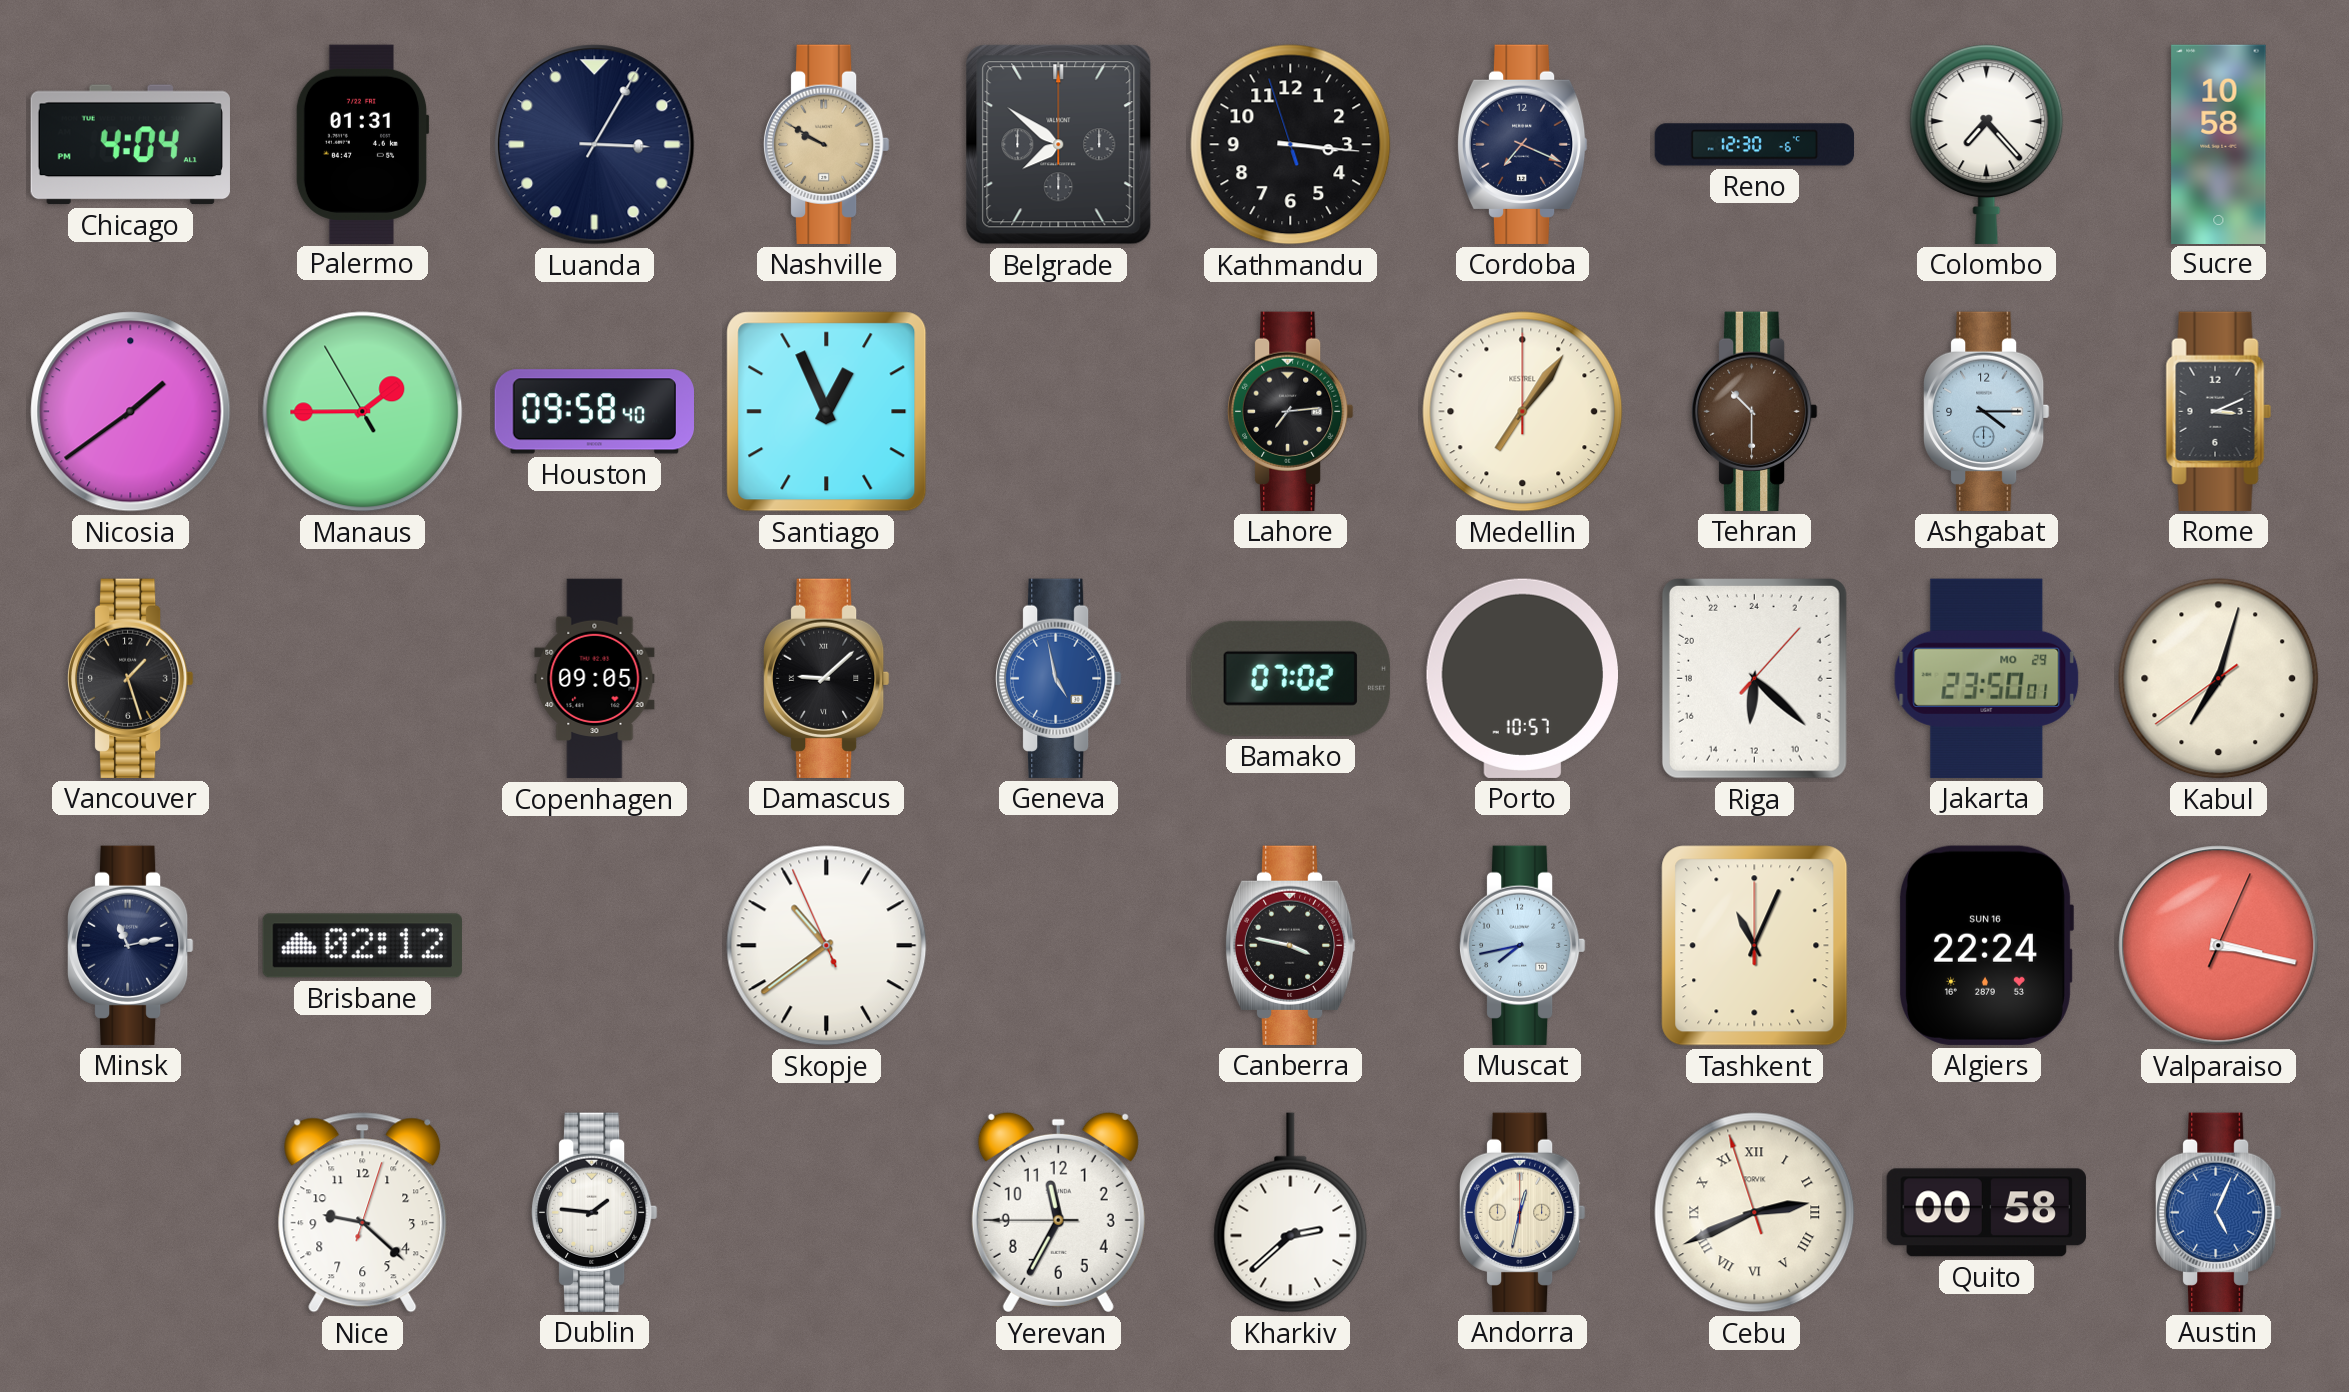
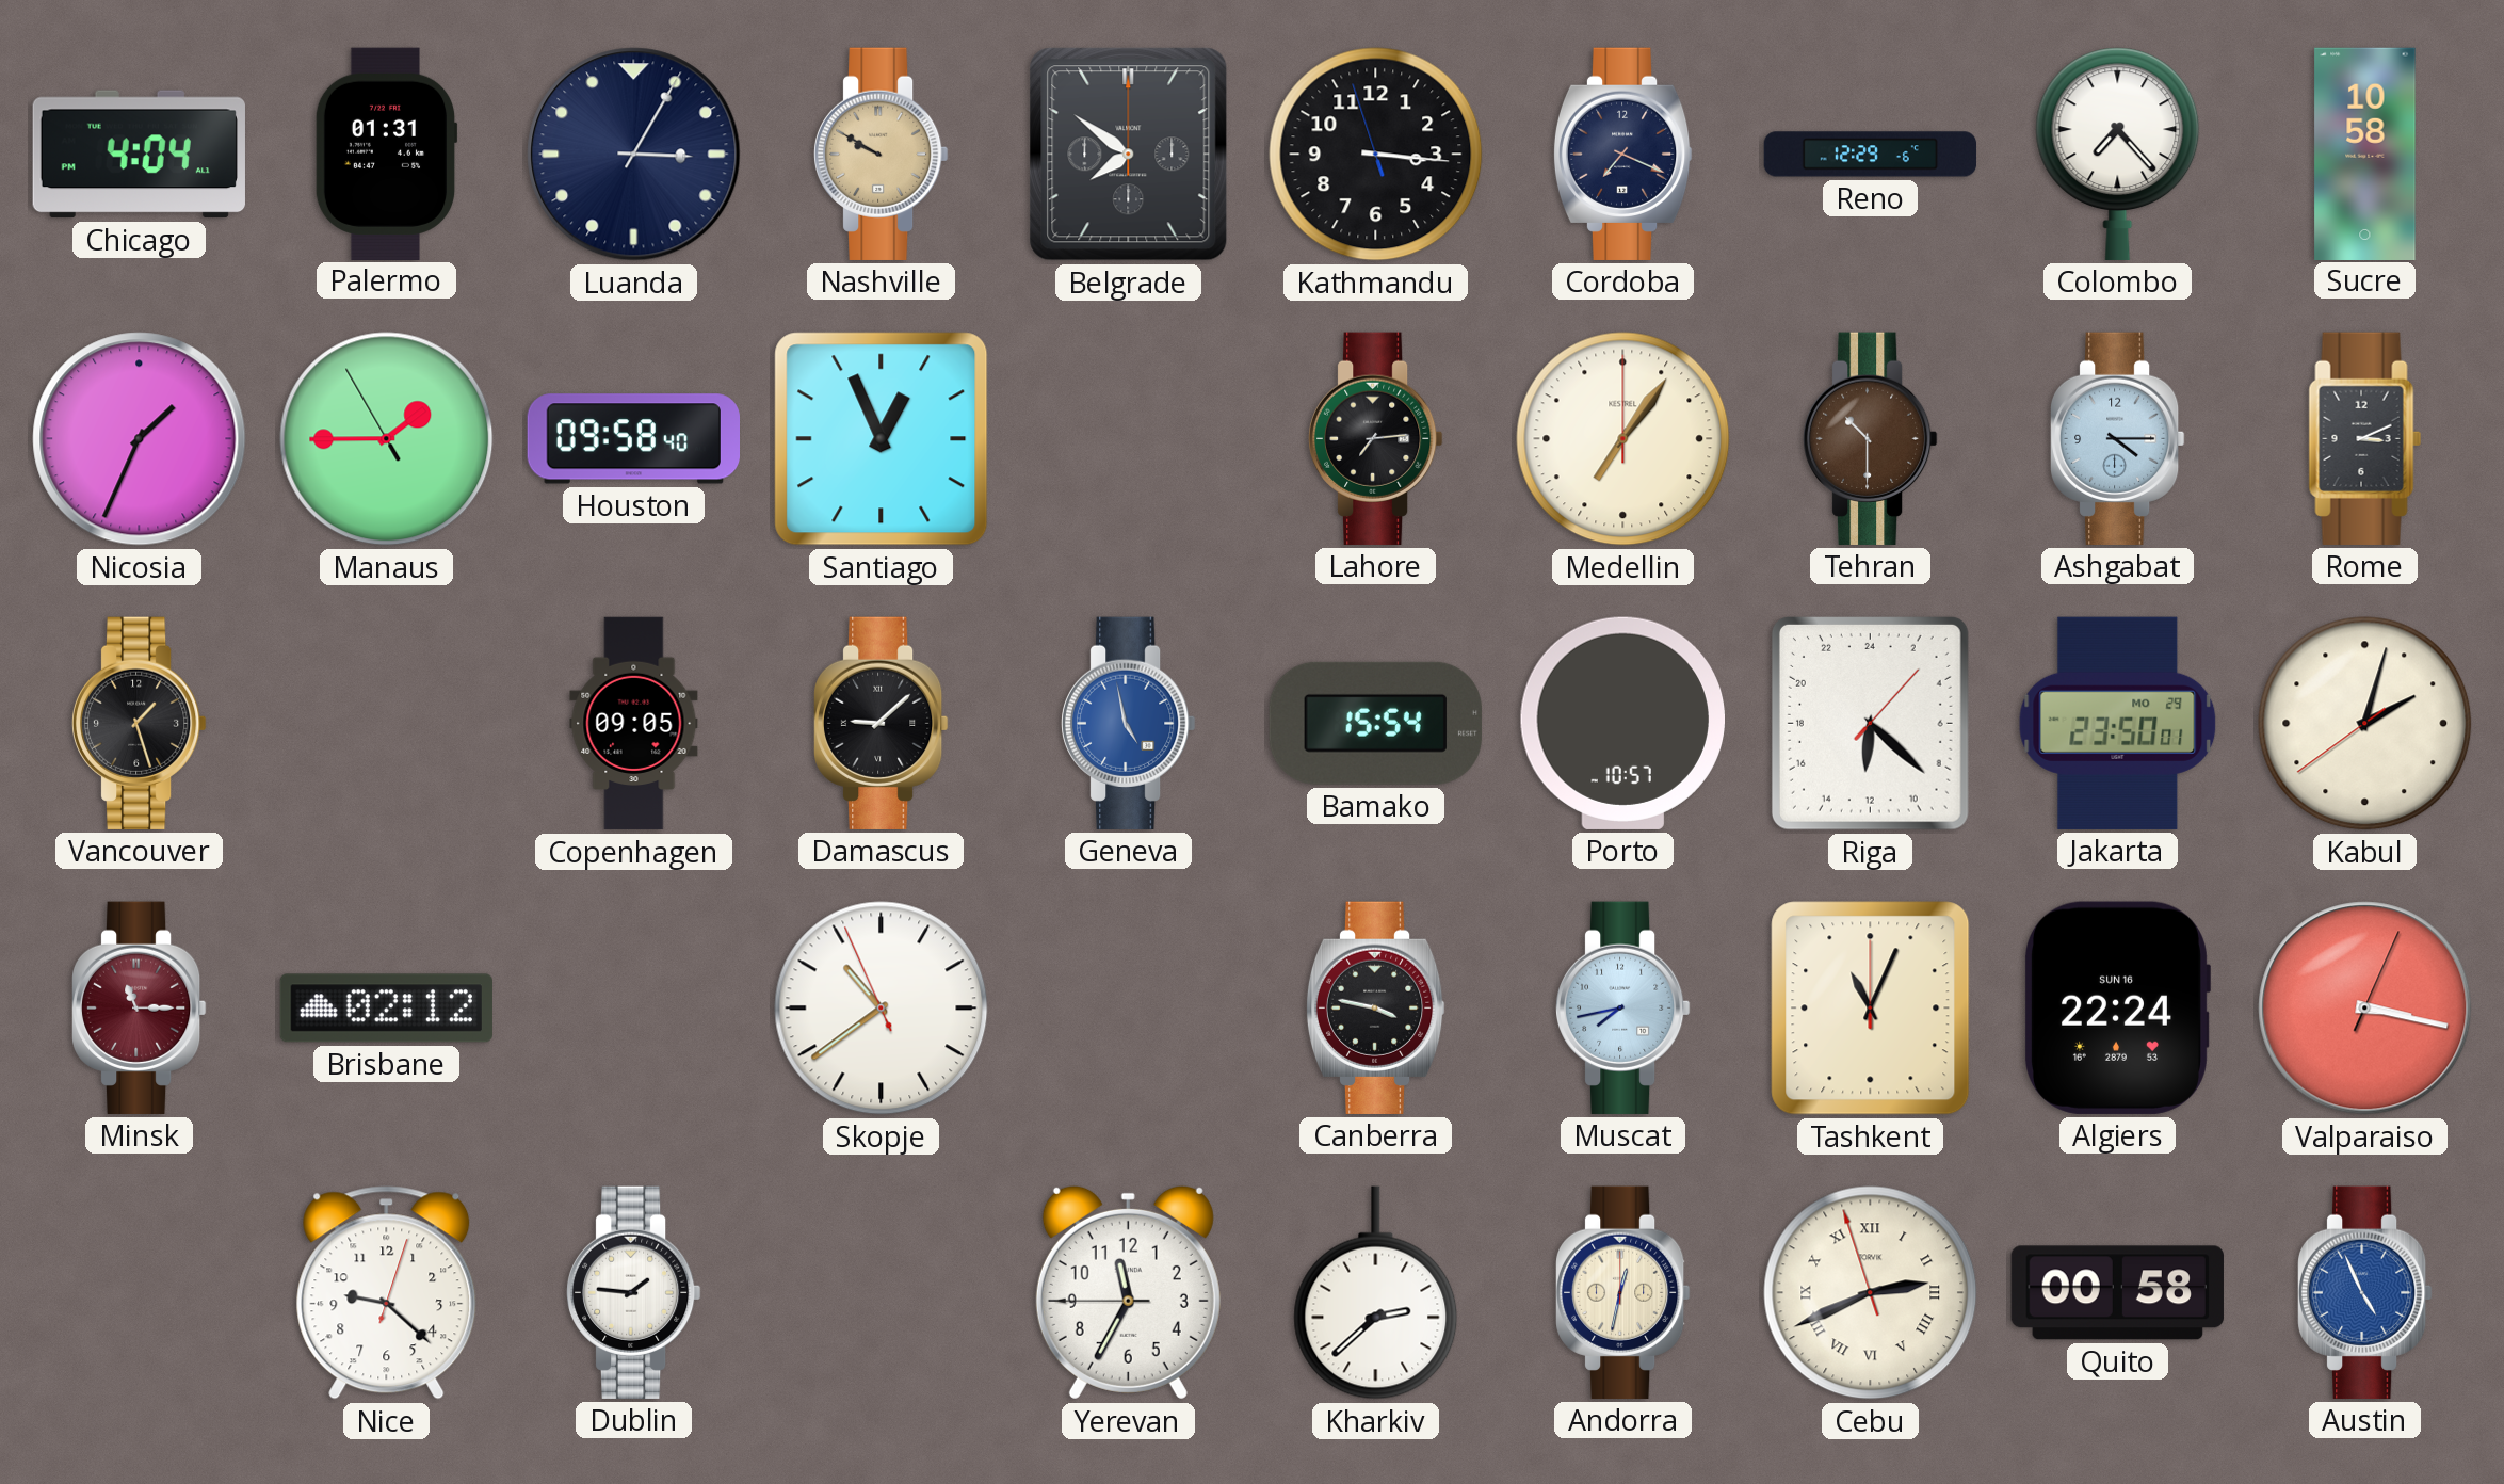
Reno: 12:30 -> 12:29
Nicosia: 1:39 -> 1:34
Bamako: 07:02 -> 15:54
Kabul: 7:02 -> 2:02
Minsk: 11:13 -> 11:15
Minsk dial: navy -> burgundy
Austin: 5:04 -> 4:56
